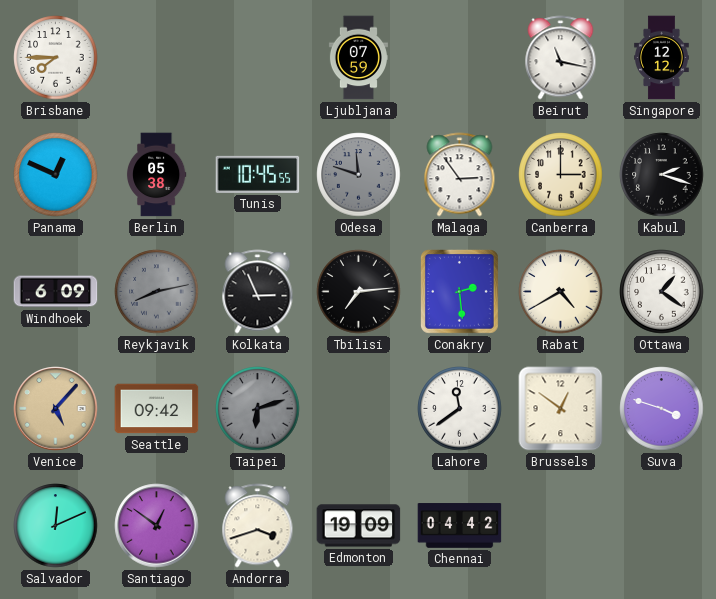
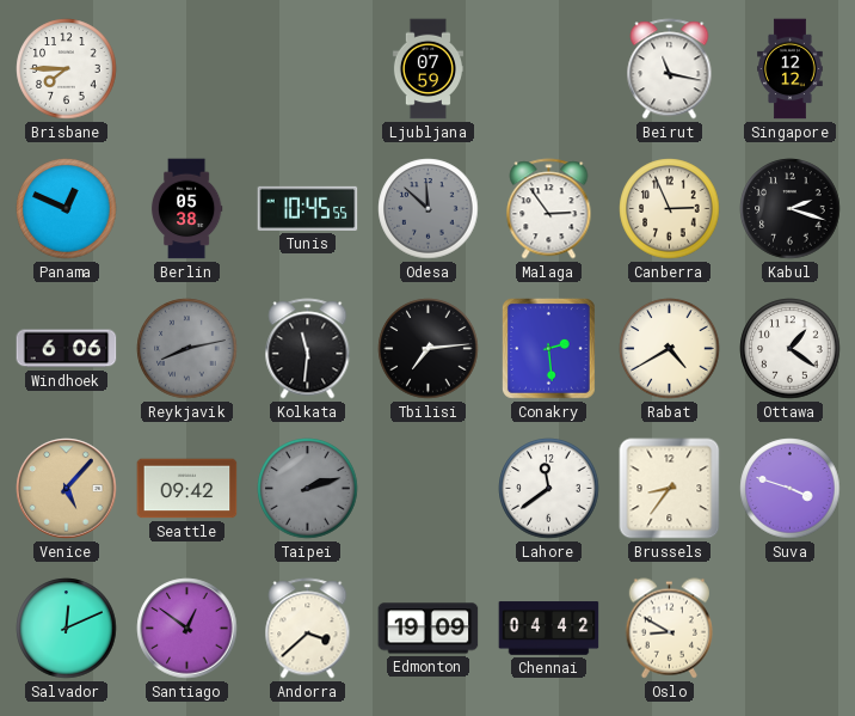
Odesa: 11:48 -> 11:52
Canberra: 3:00 -> 2:56
Windhoek: 6:09 -> 6:06
Kolkata: 2:56 -> 11:31
Taipei: 6:12 -> 2:12
Brussels: 12:51 -> 8:36
Andorra: 3:42 -> 3:38
Oslo: none -> 8:50
